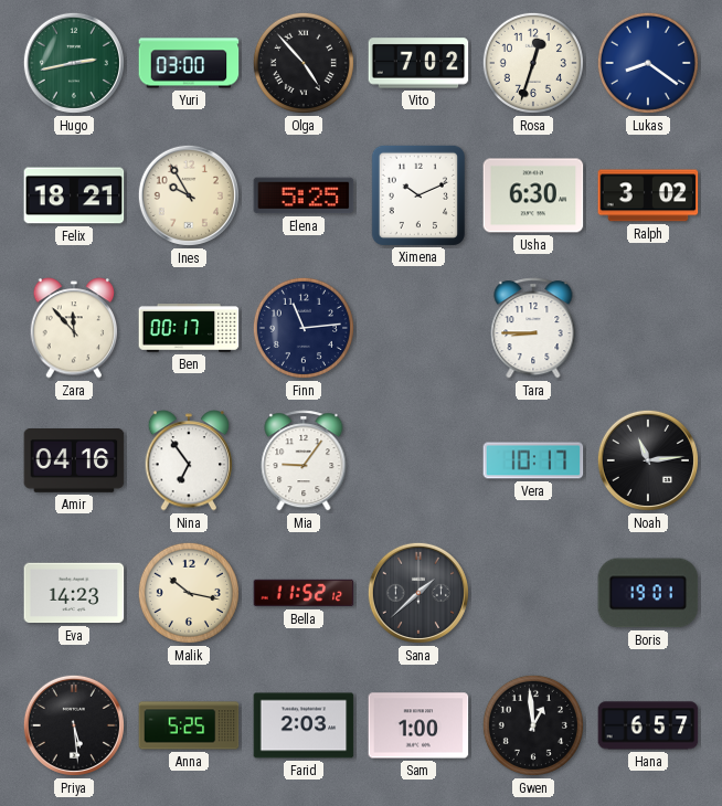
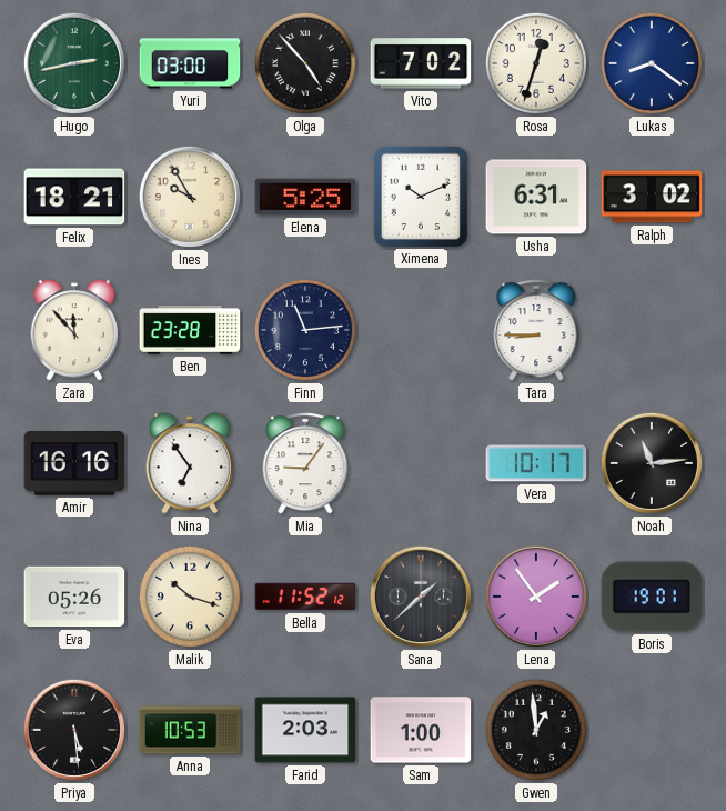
Usha: 6:30 -> 6:31
Ben: 00:17 -> 23:28
Amir: 04:16 -> 16:16
Eva: 14:23 -> 05:26
Malik: 10:17 -> 10:18
Lena: none -> 1:54
Anna: 5:25 -> 10:53
Hana: 6:57 -> none
